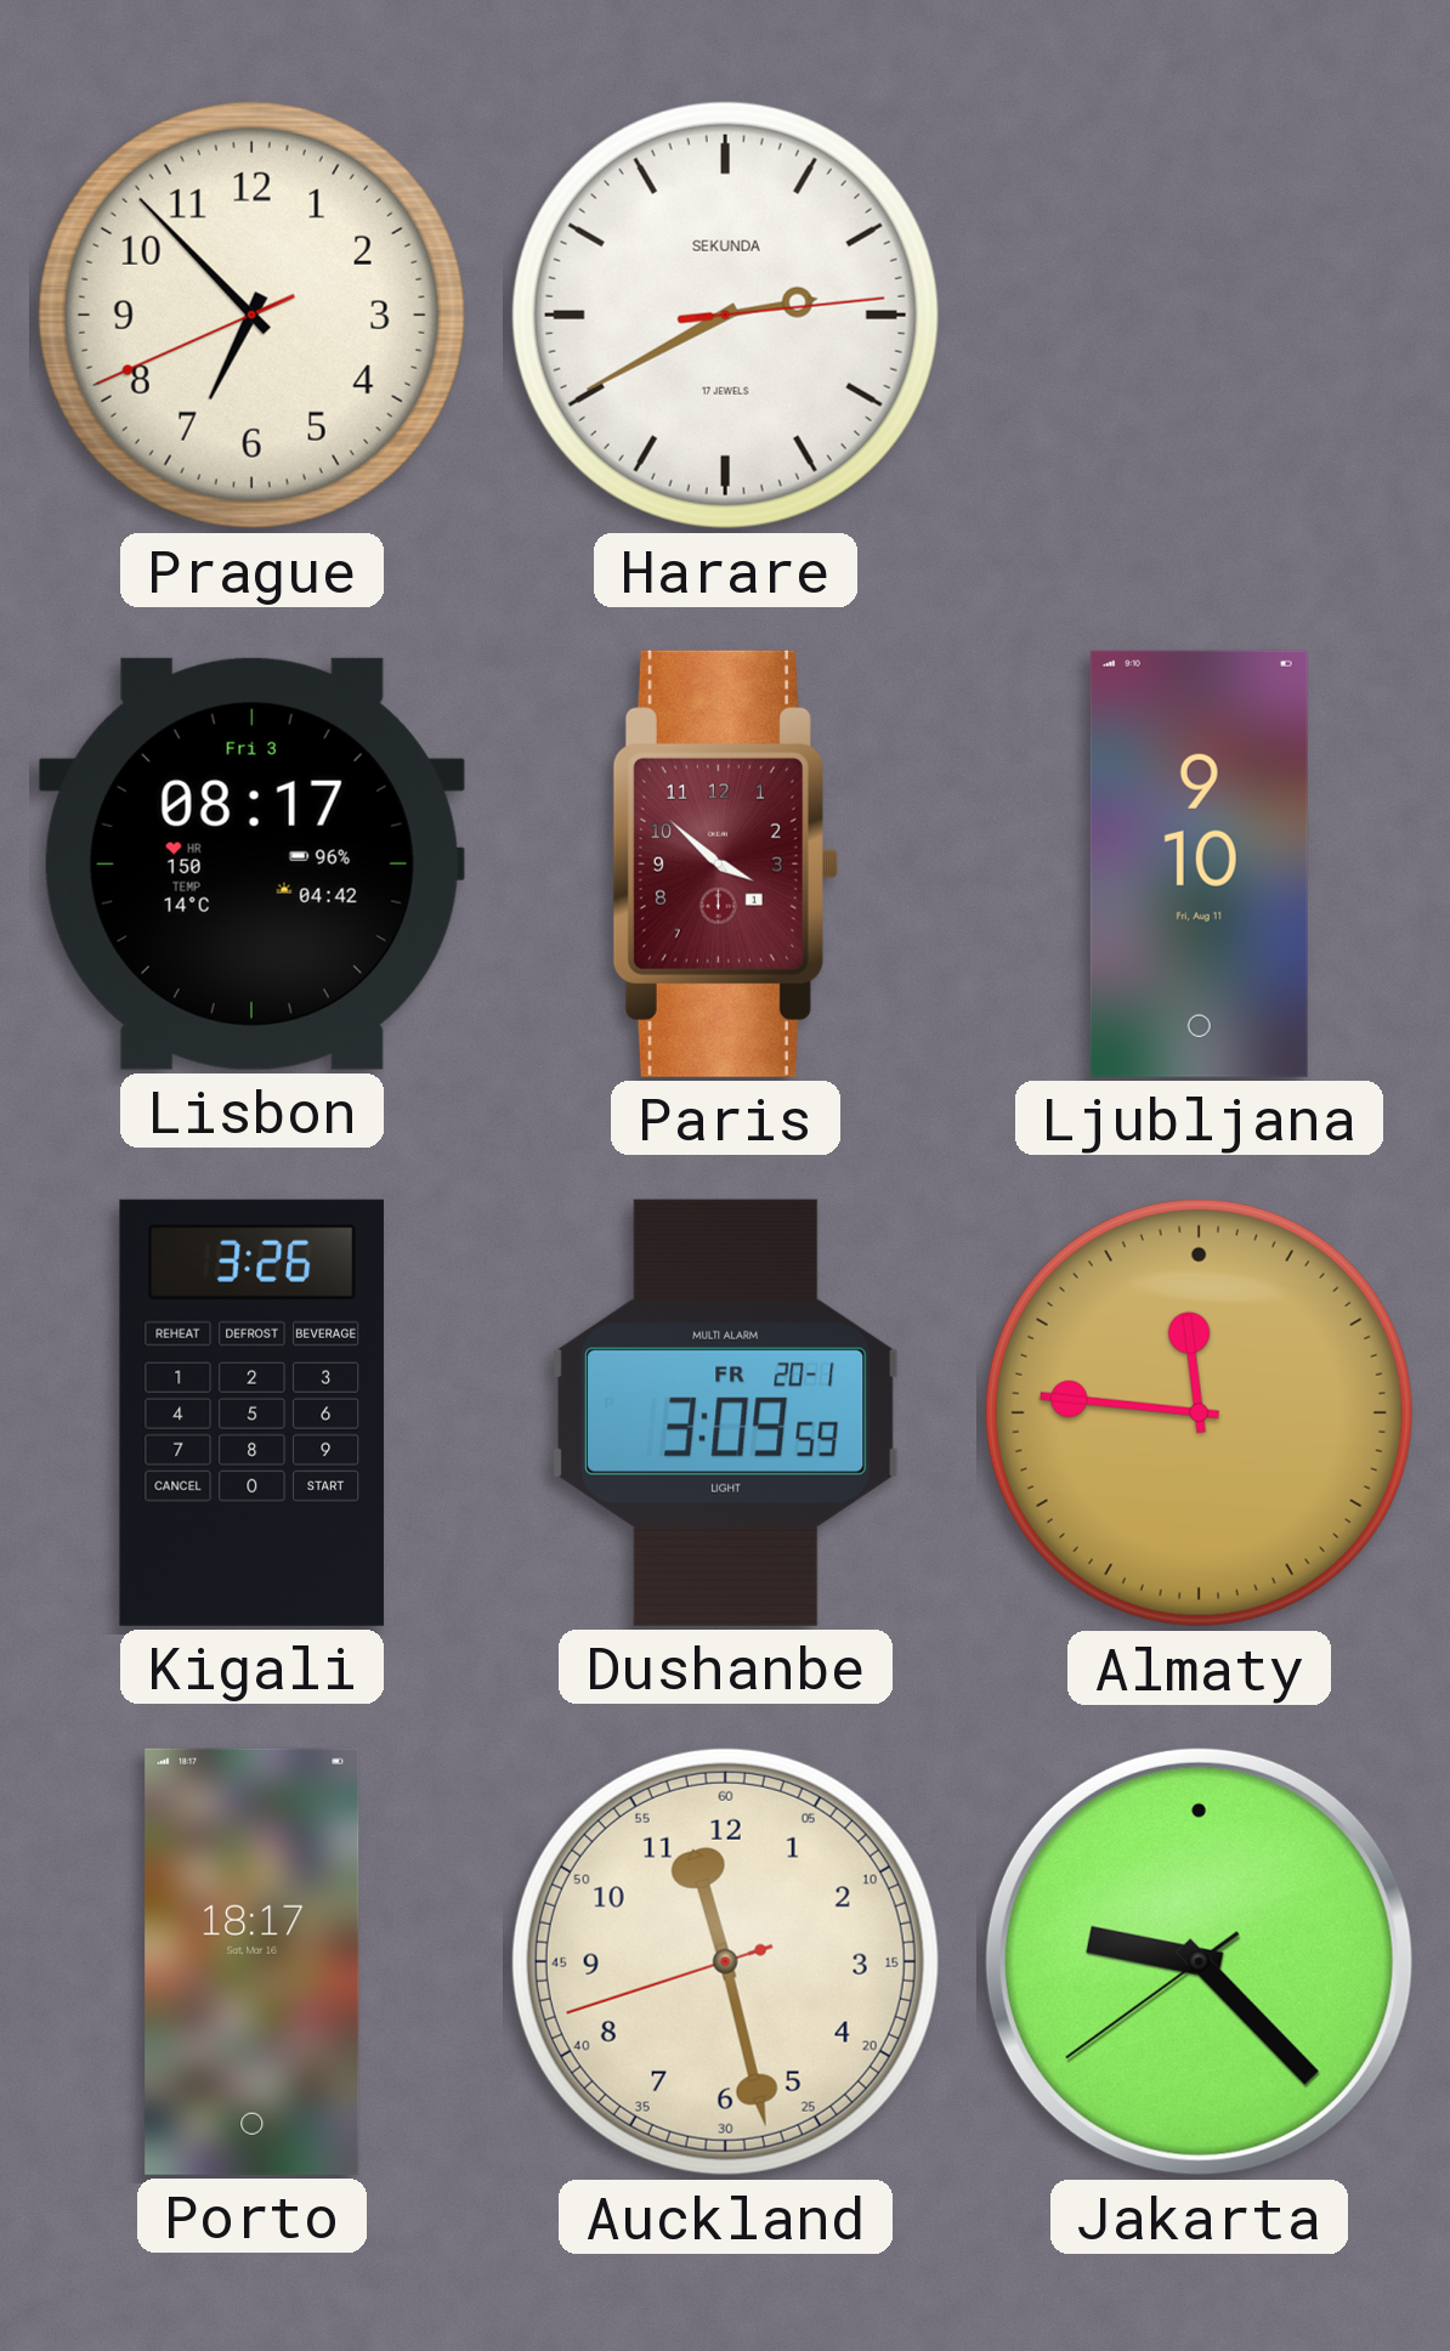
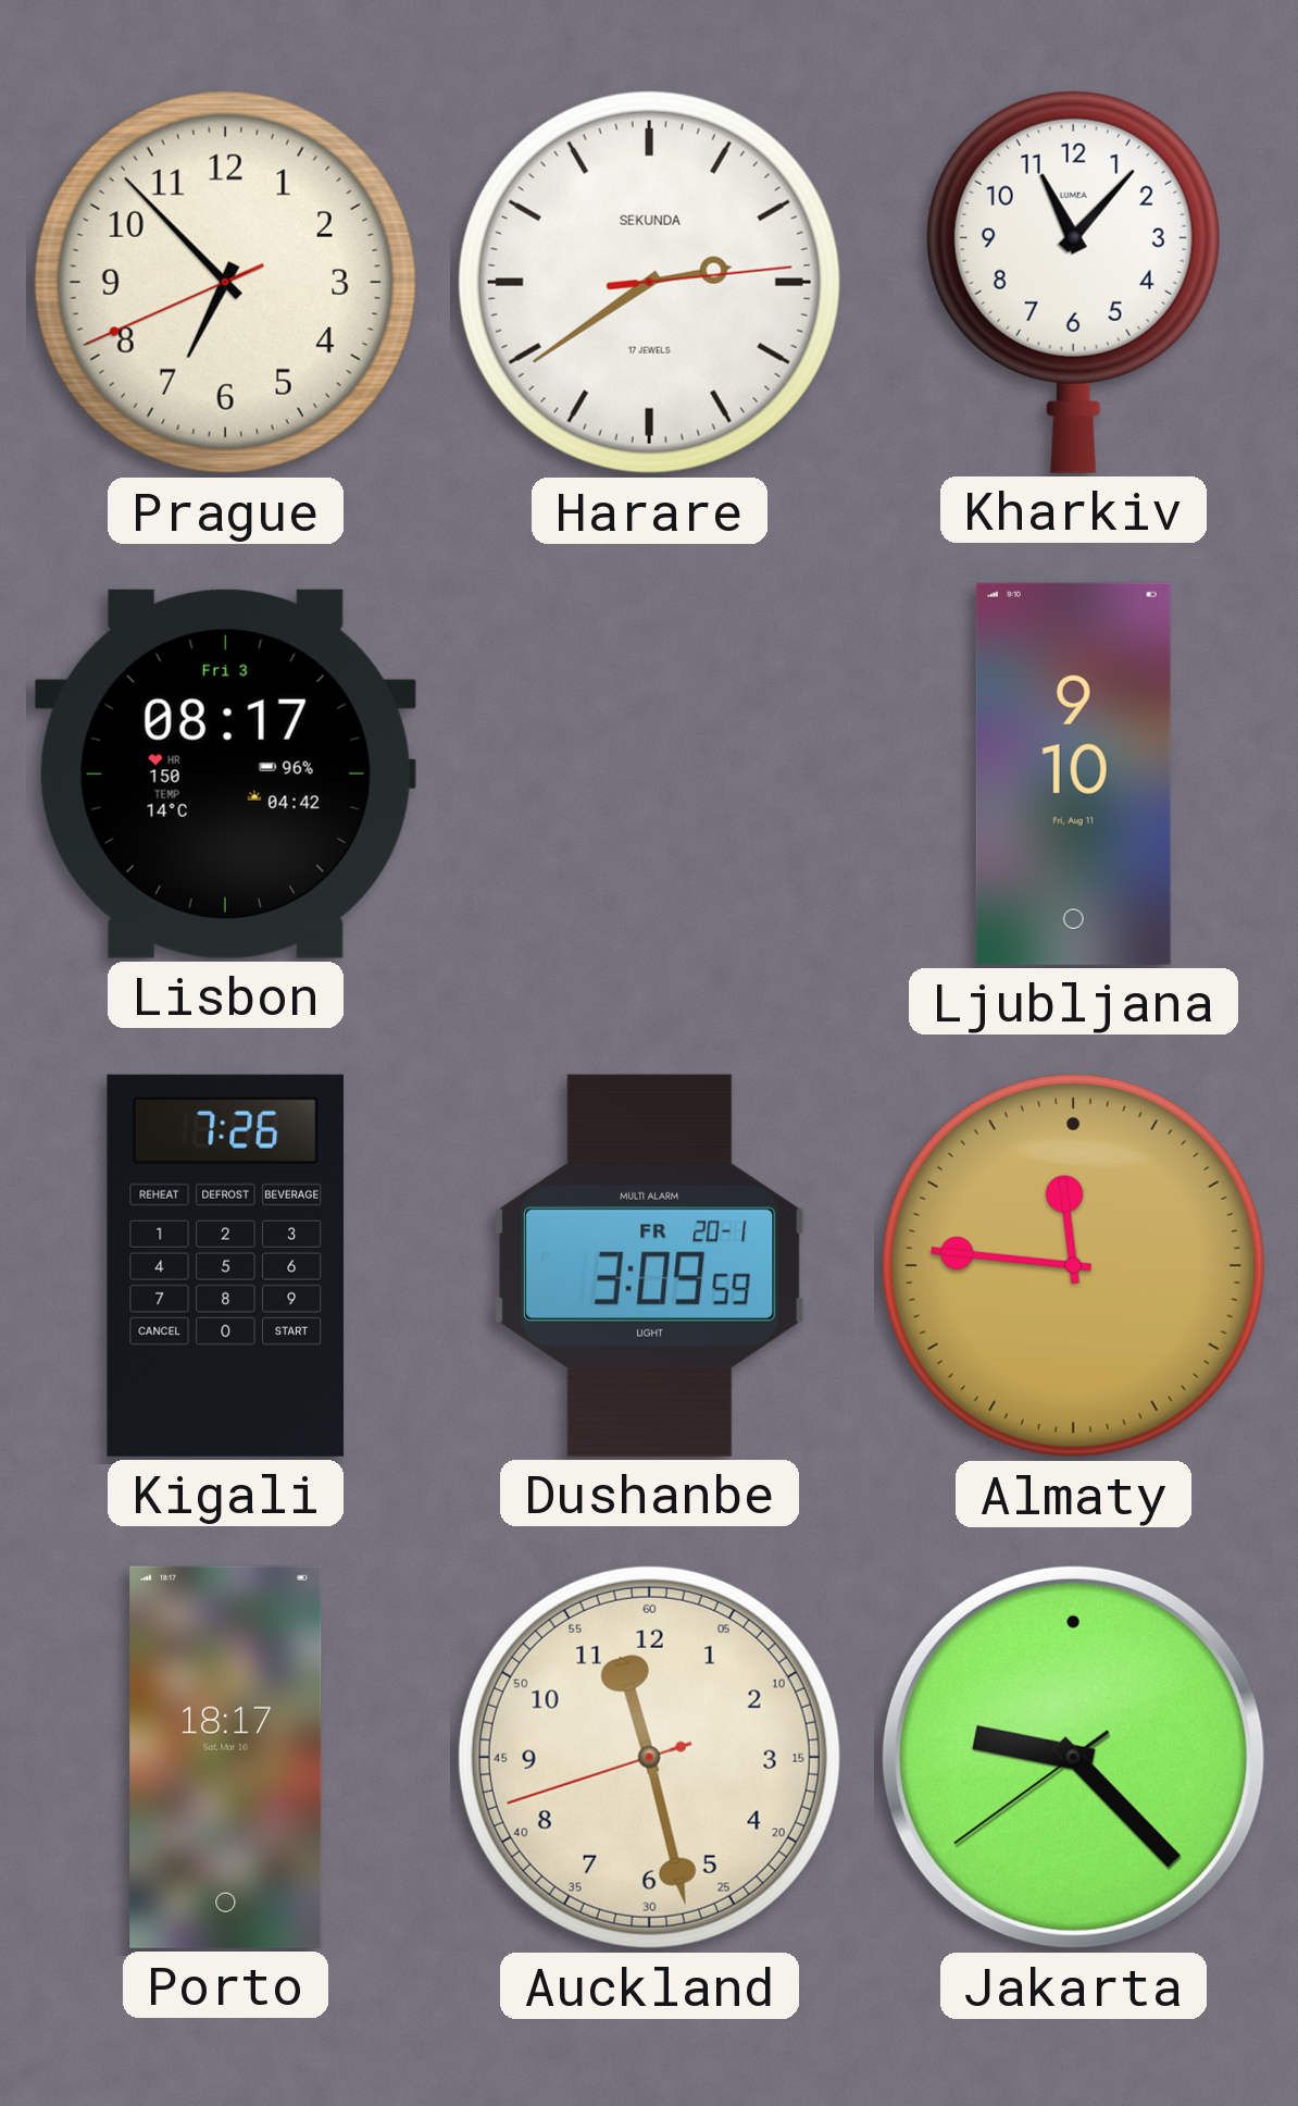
Harare: 2:40 -> 2:39
Kharkiv: none -> 11:07
Paris: 3:52 -> none
Kigali: 3:26 -> 7:26
